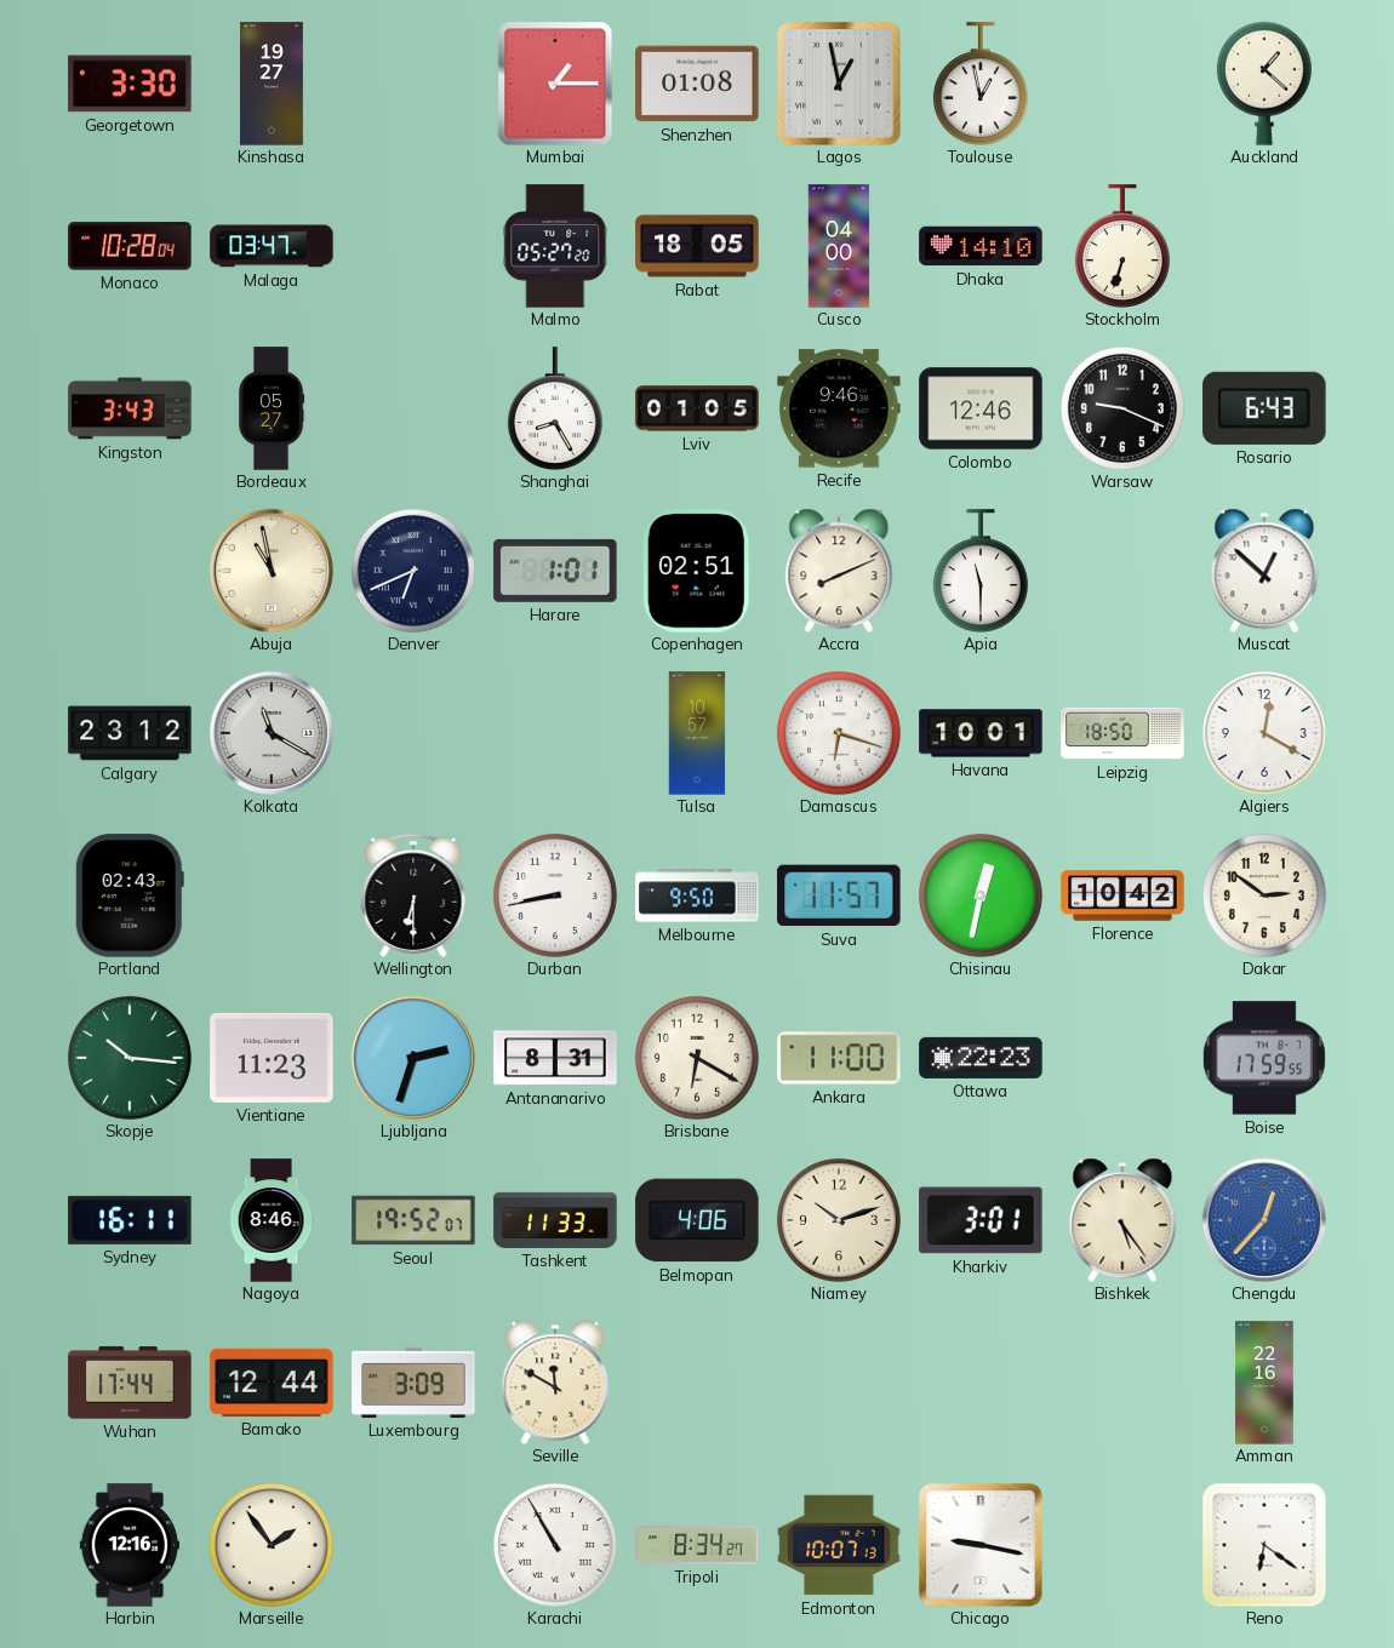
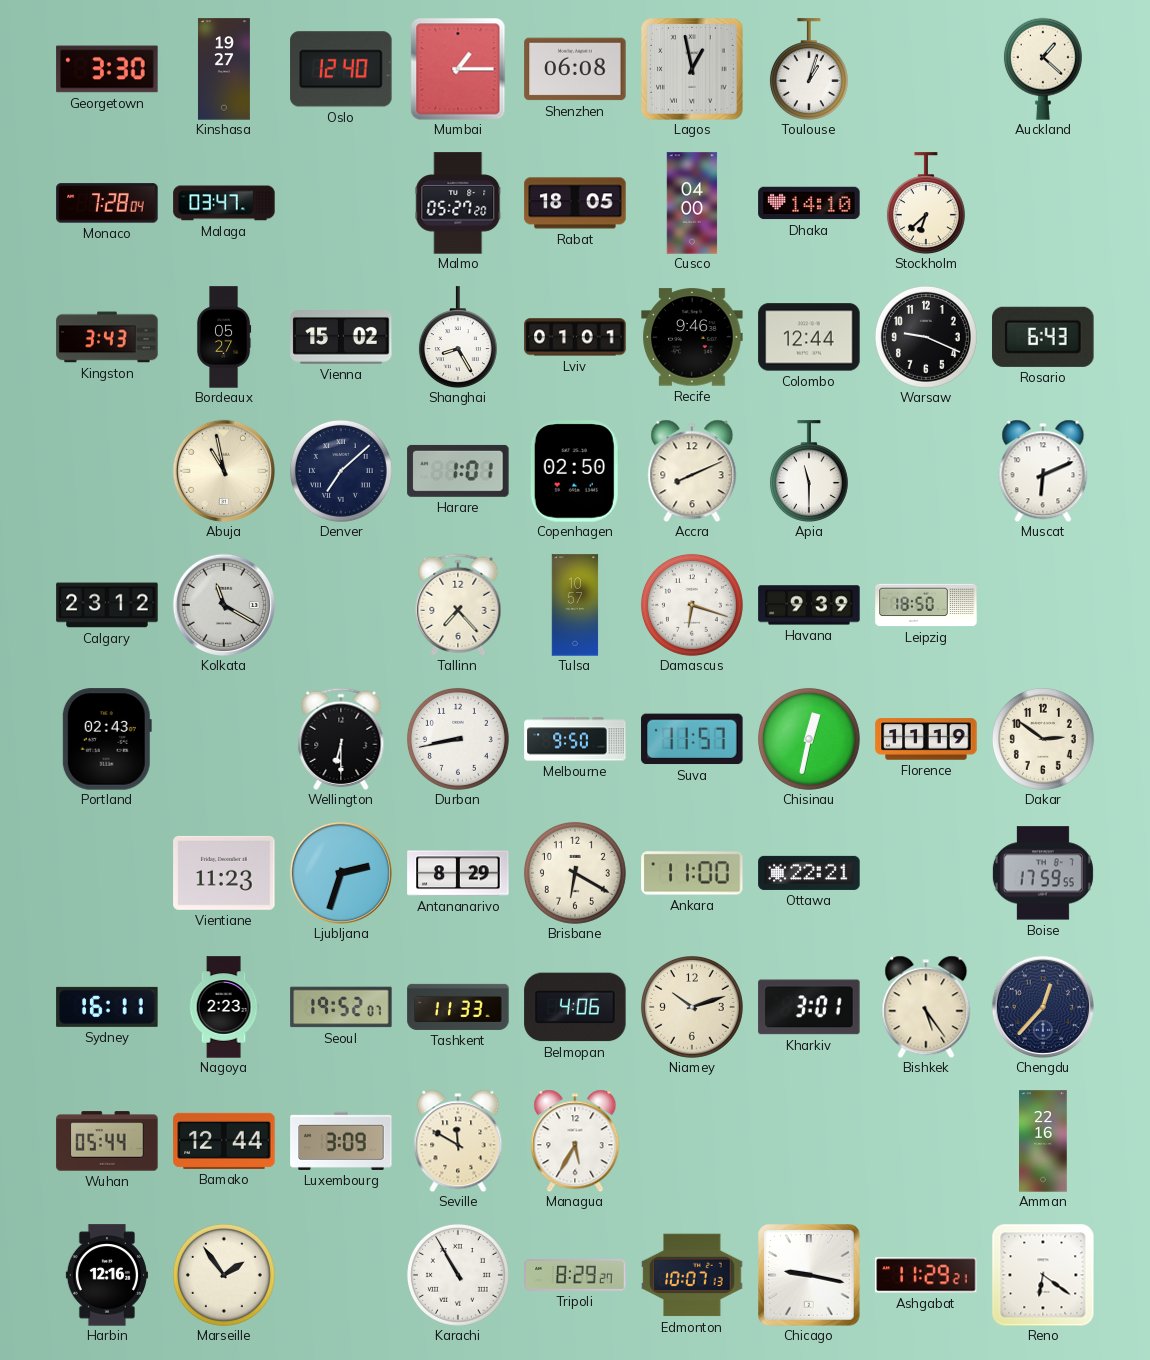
Oslo: none -> 12:40
Shenzhen: 01:08 -> 06:08
Toulouse: 12:58 -> 1:03
Monaco: 10:28 -> 7:28
Stockholm: 6:33 -> 6:38
Vienna: none -> 15:02
Lviv: 01:05 -> 01:01
Colombo: 12:46 -> 12:44
Denver: 6:41 -> 7:08
Copenhagen: 02:51 -> 02:50
Muscat: 12:52 -> 6:11
Tallinn: none -> 7:23
Havana: 10:01 -> 9:39
Algiers: 12:20 -> none
Florence: 10:42 -> 11:19
Skopje: 10:16 -> none
Antananarivo: 8:31 -> 8:29
Ottawa: 22:23 -> 22:21
Nagoya: 8:46 -> 2:23
Chengdu dial: blue -> navy
Wuhan: 17:44 -> 05:44
Managua: none -> 5:35
Tripoli: 8:34 -> 8:29
Ashgabat: none -> 11:29
